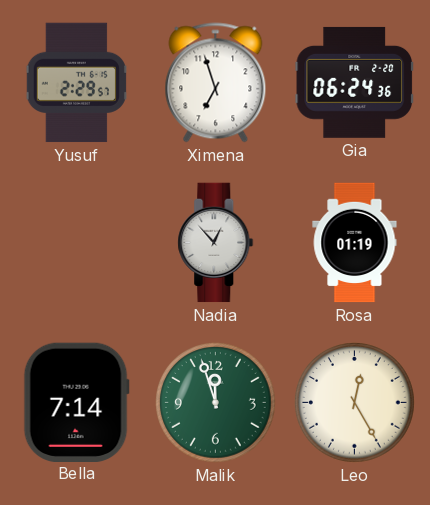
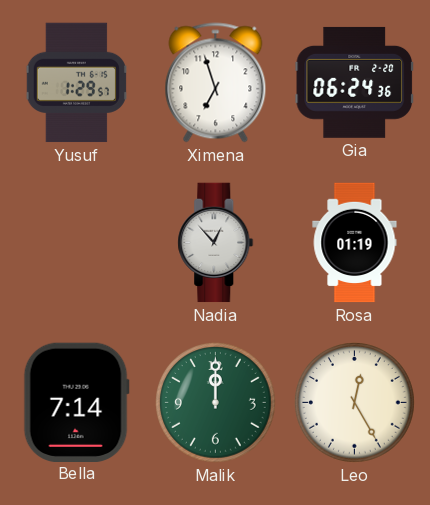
Yusuf: 2:29 -> 1:29
Malik: 11:57 -> 12:00
